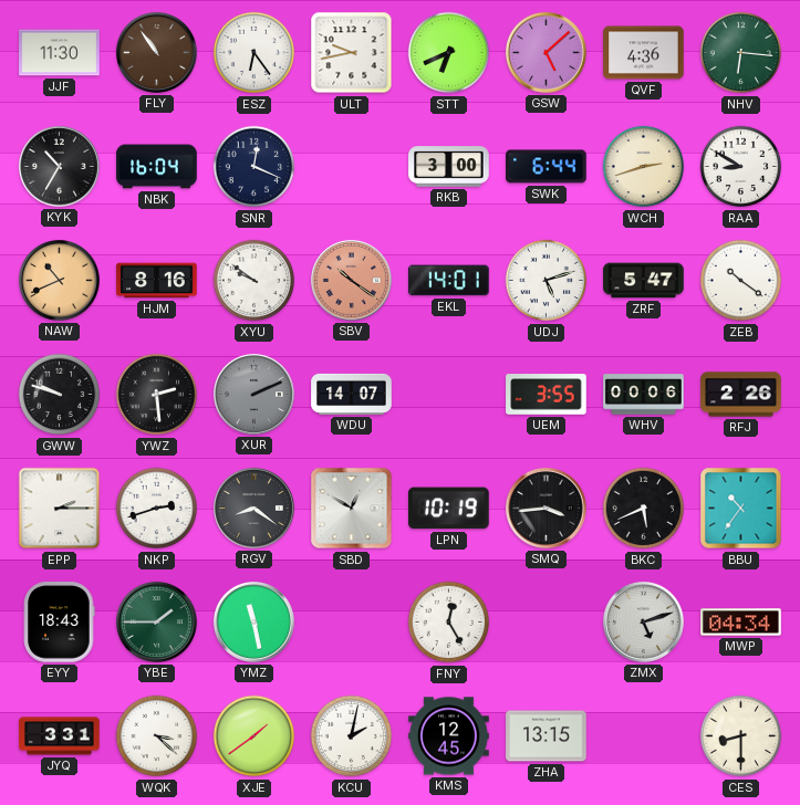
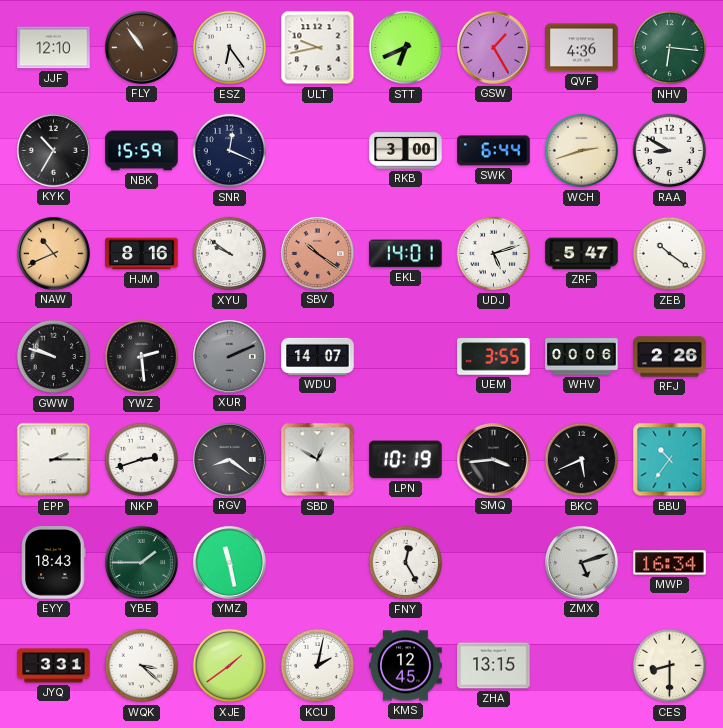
JJF: 11:30 -> 12:10
GSW: 5:08 -> 1:25
NBK: 16:04 -> 15:59
MWP: 04:34 -> 16:34
